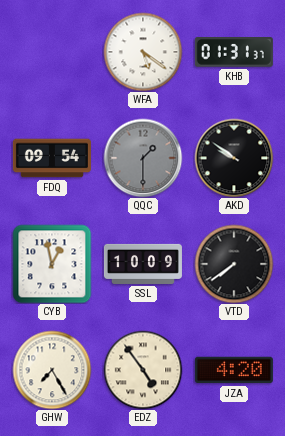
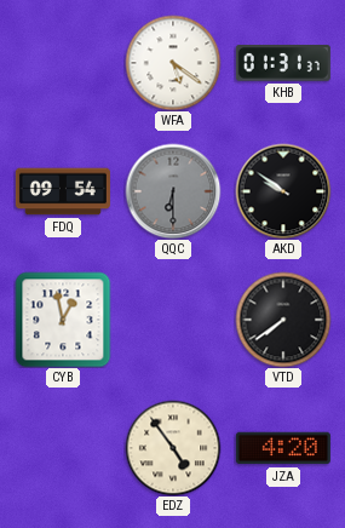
QQC: 1:30 -> 6:30
SSL: 10:09 -> none
GHW: 7:25 -> none
